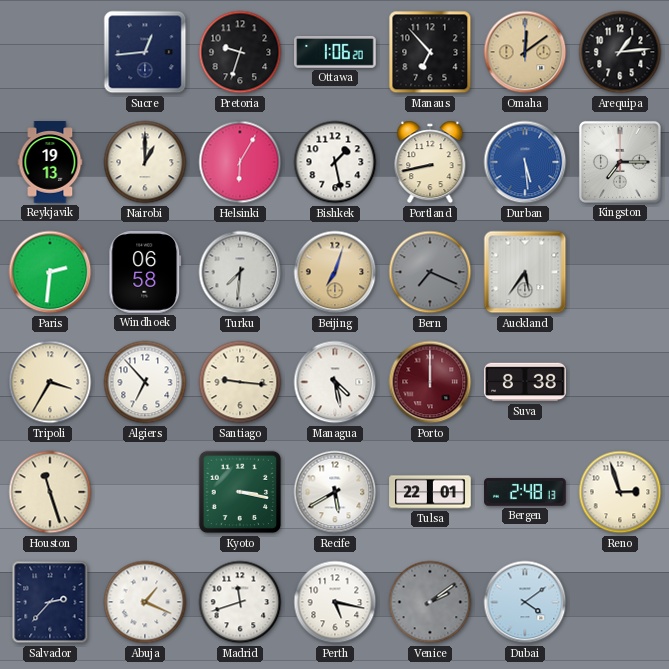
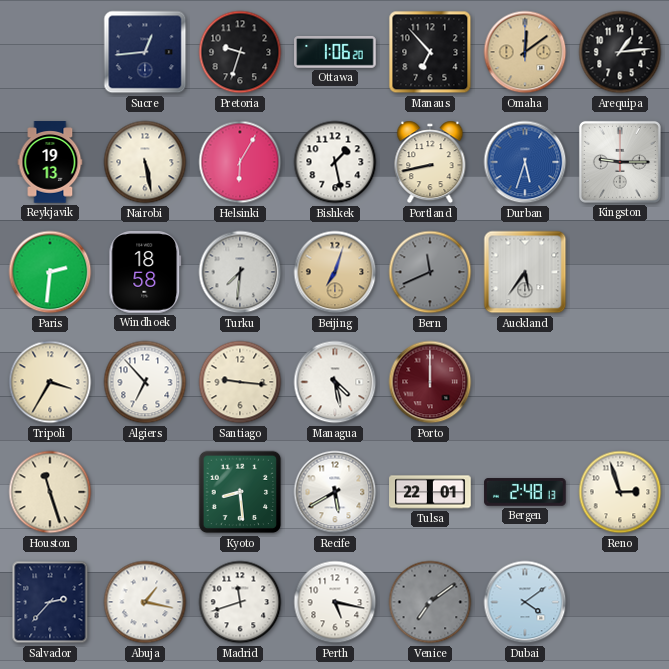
Nairobi: 1:00 -> 5:28
Durban: 5:29 -> 5:33
Kingston: 7:15 -> 9:15
Windhoek: 06:58 -> 18:58
Bern: 7:19 -> 11:41
Suva: 8:38 -> none
Kyoto: 3:17 -> 8:29
Abuja: 1:19 -> 1:17
Venice: 2:09 -> 7:09
